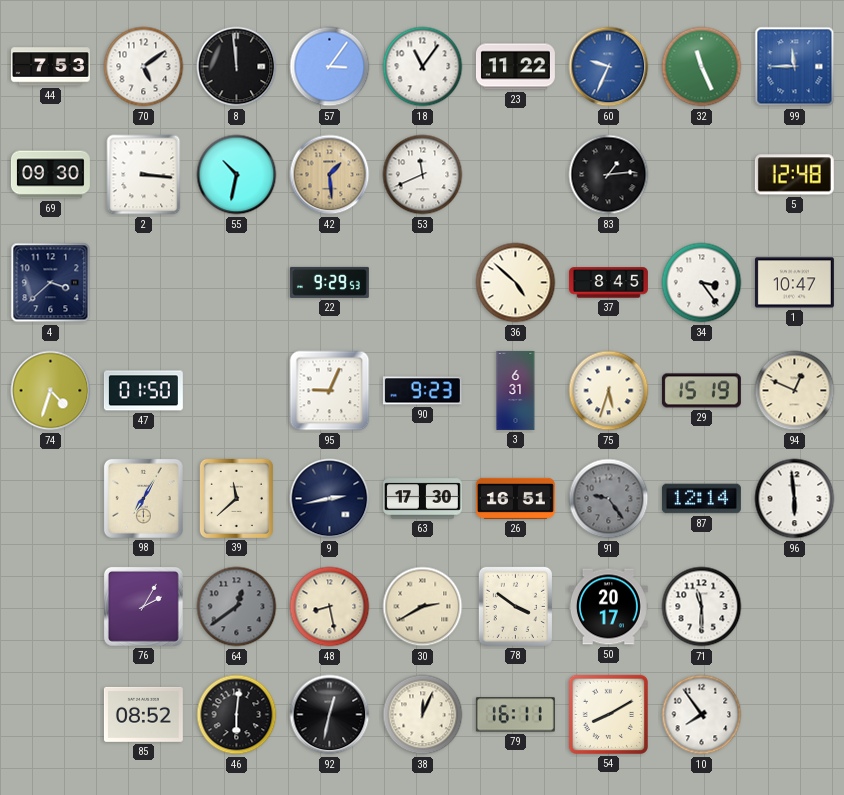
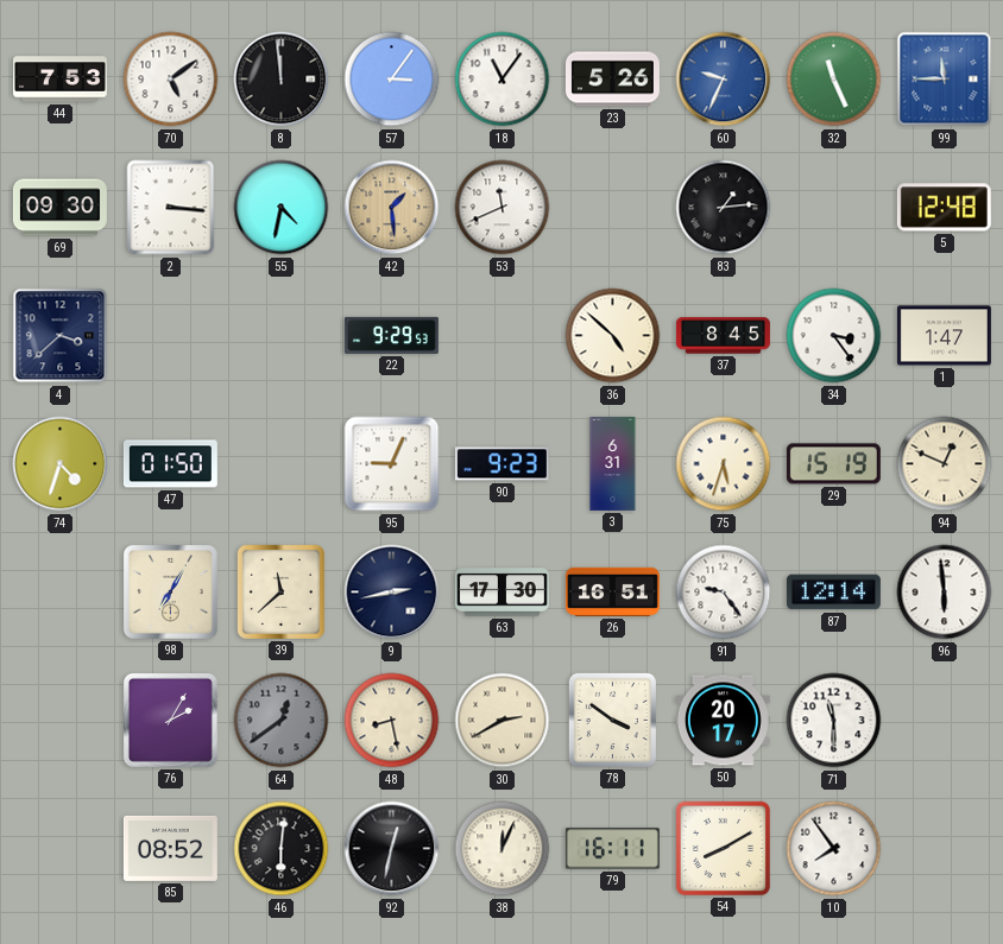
23: 11:22 -> 5:26
55: 10:32 -> 4:32
1: 10:47 -> 1:47
91 dial: grey -> white
